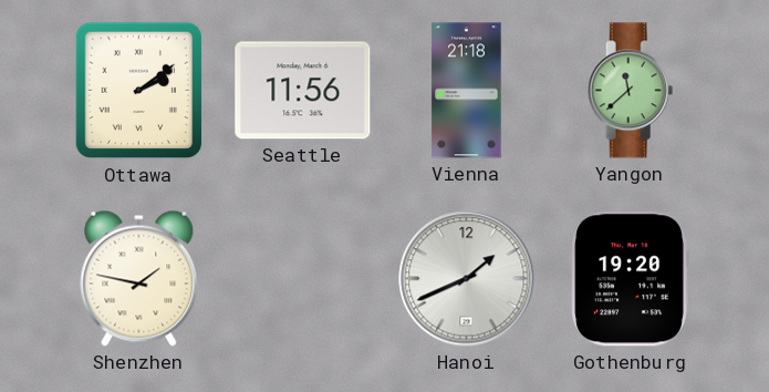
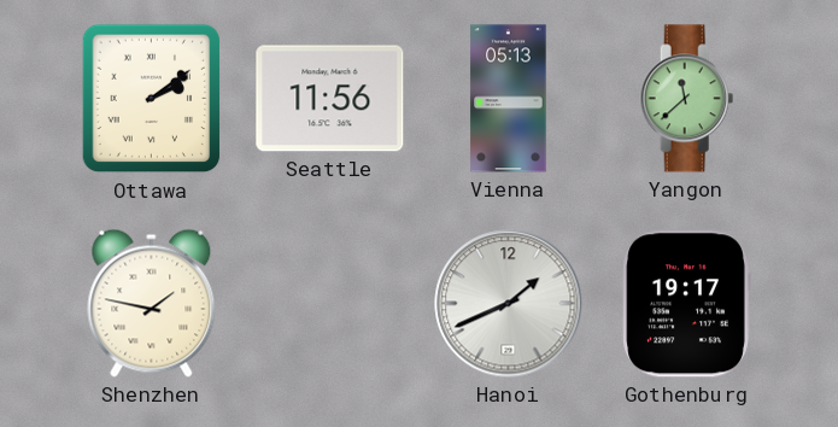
Vienna: 21:18 -> 05:13
Gothenburg: 19:20 -> 19:17
